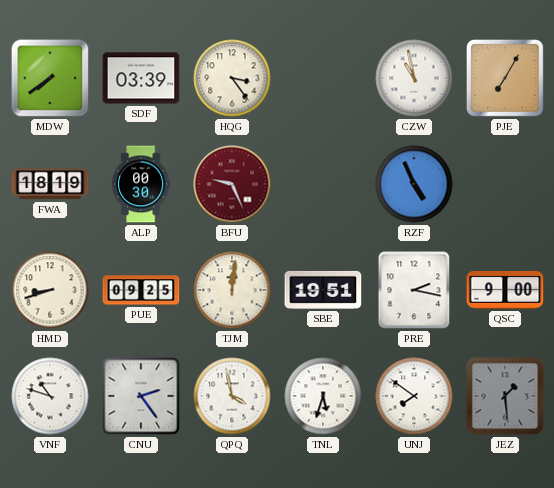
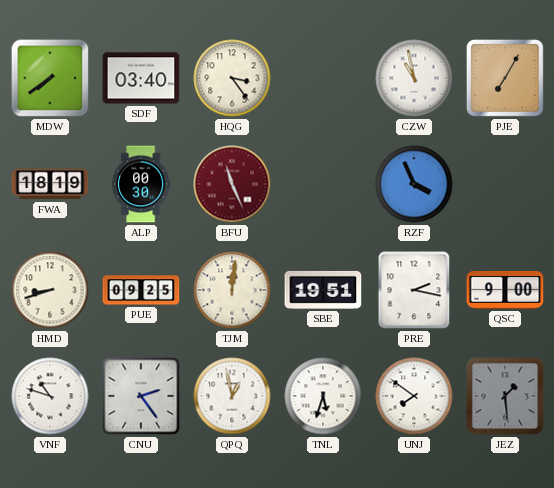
SDF: 03:39 -> 03:40
BFU: 9:26 -> 11:26
RZF: 4:56 -> 3:56
QPQ: 3:58 -> 12:58
